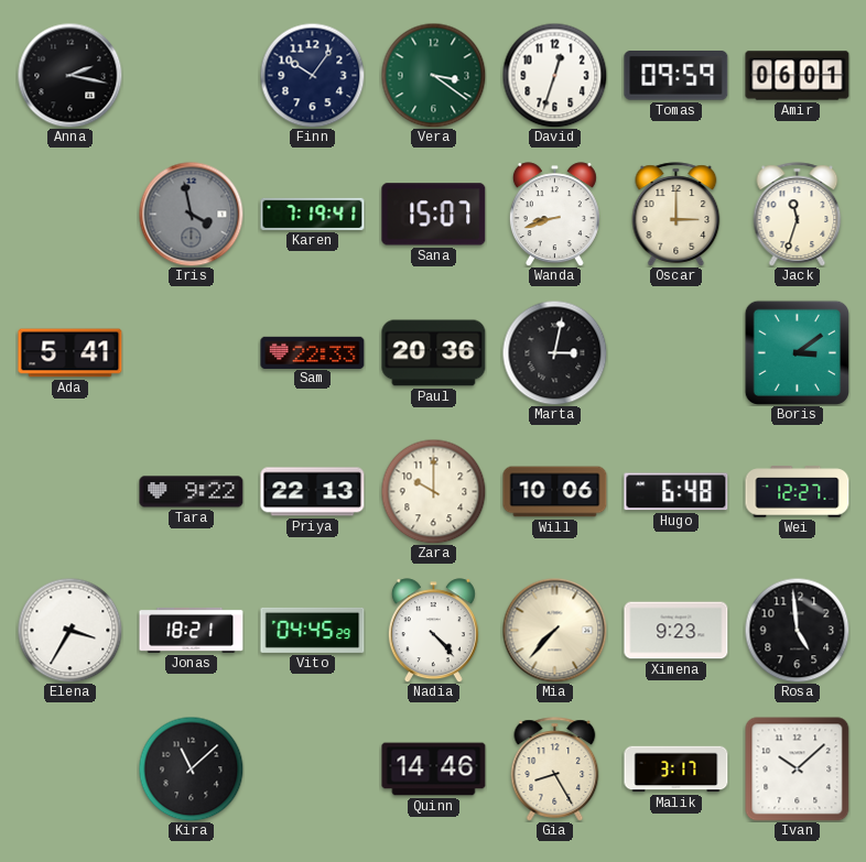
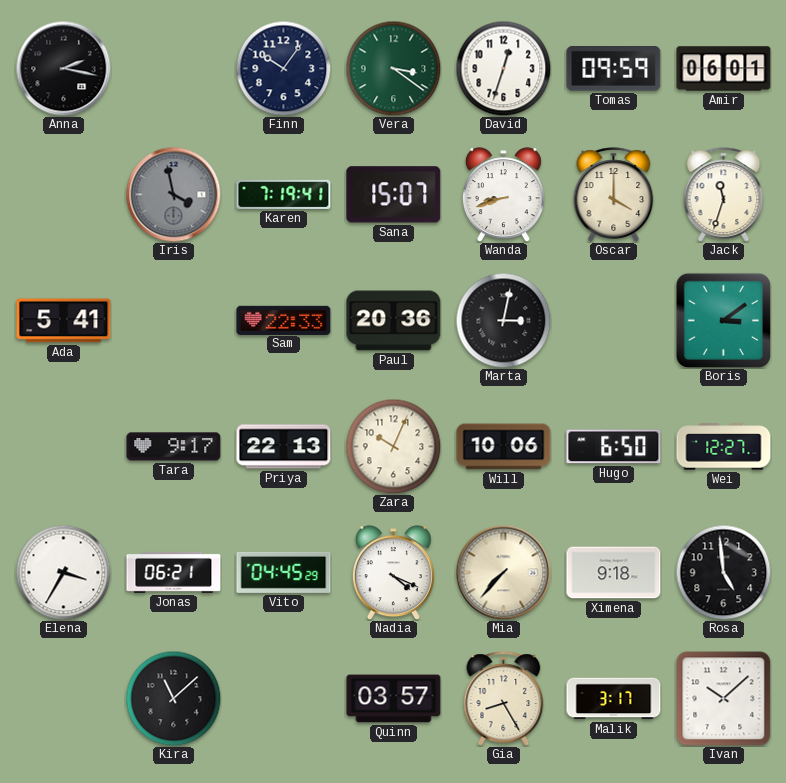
Oscar: 3:00 -> 4:00
Tara: 9:22 -> 9:17
Zara: 10:00 -> 10:04
Hugo: 6:48 -> 6:50
Jonas: 18:21 -> 06:21
Nadia: 4:23 -> 4:19
Ximena: 9:23 -> 9:18
Quinn: 14:46 -> 03:57
